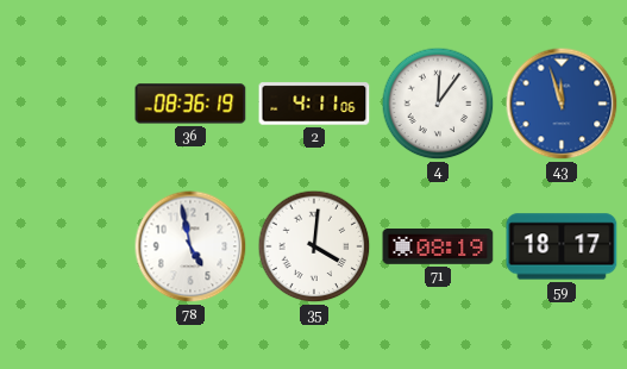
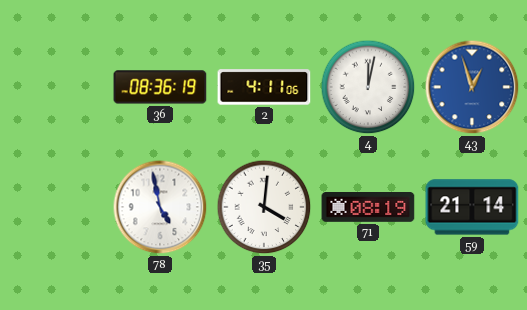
4: 12:06 -> 12:02
43: 11:57 -> 12:57
59: 18:17 -> 21:14
